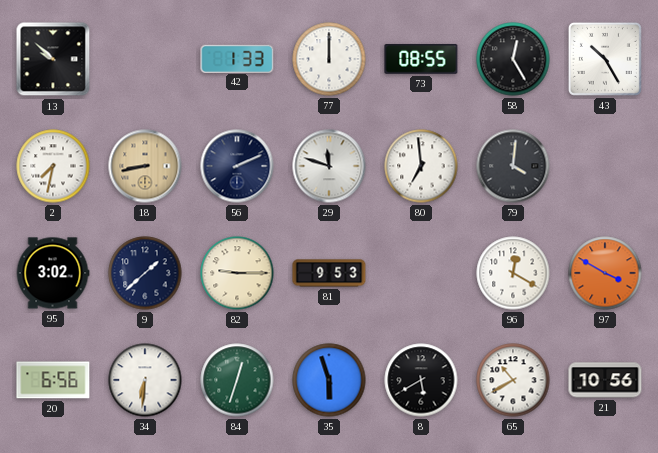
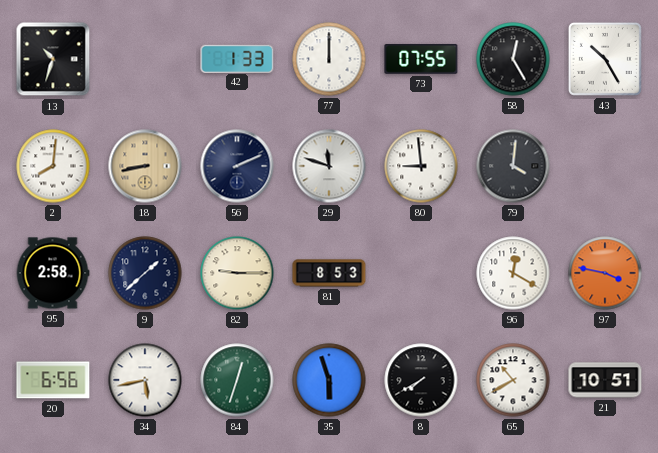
13: 9:52 -> 10:33
73: 08:55 -> 07:55
2: 7:32 -> 8:01
80: 6:59 -> 8:59
95: 3:02 -> 2:58
81: 9:53 -> 8:53
97: 3:50 -> 3:47
34: 6:31 -> 5:43
8: 5:40 -> 7:40
21: 10:56 -> 10:51
